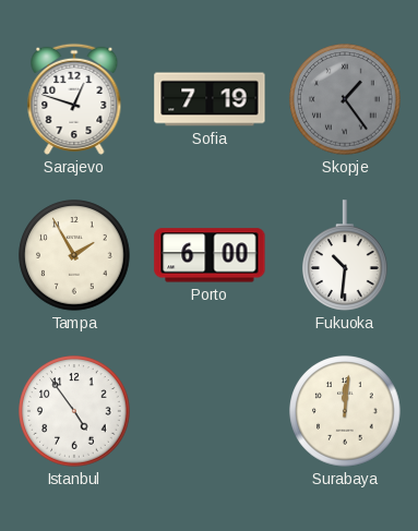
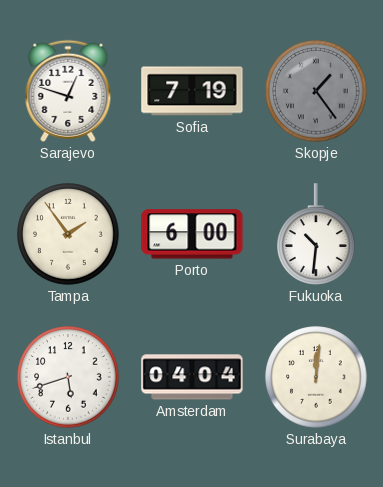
Tampa: 1:55 -> 1:54
Istanbul: 4:54 -> 5:42
Amsterdam: none -> 04:04
